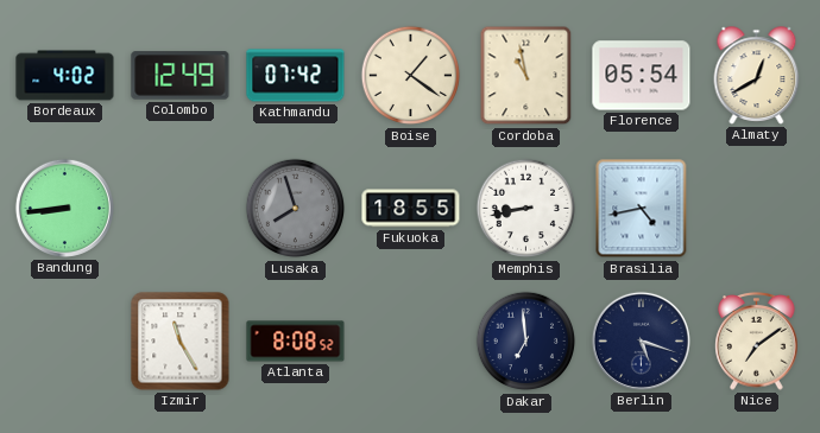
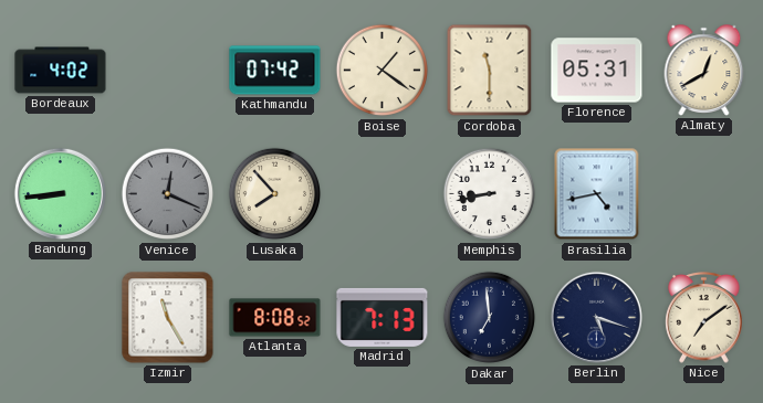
Colombo: 12:49 -> none
Cordoba: 10:58 -> 11:30
Florence: 05:54 -> 05:31
Venice: none -> 12:19
Lusaka: 7:57 -> 7:53
Lusaka dial: grey -> cream
Fukuoka: 18:55 -> none
Madrid: none -> 7:13
